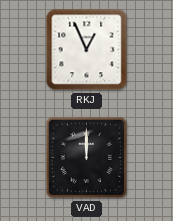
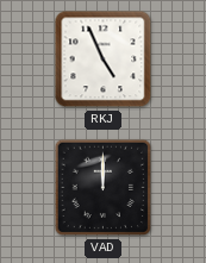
RKJ: 12:56 -> 4:56
